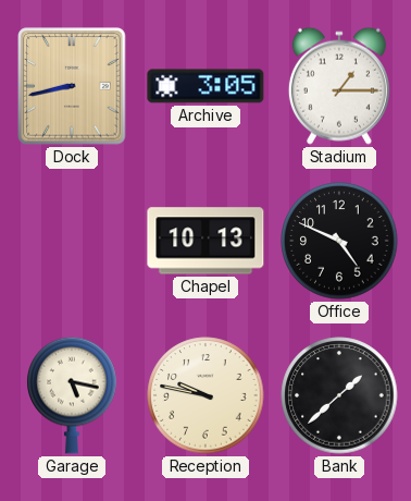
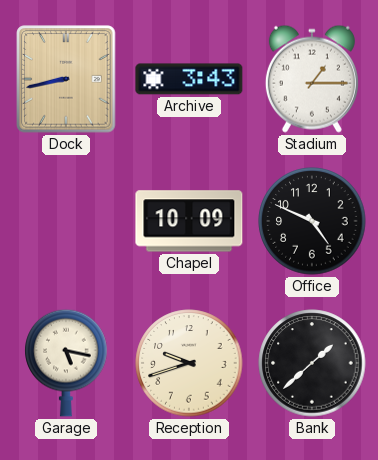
Archive: 3:05 -> 3:43
Chapel: 10:13 -> 10:09
Reception: 9:47 -> 9:42
